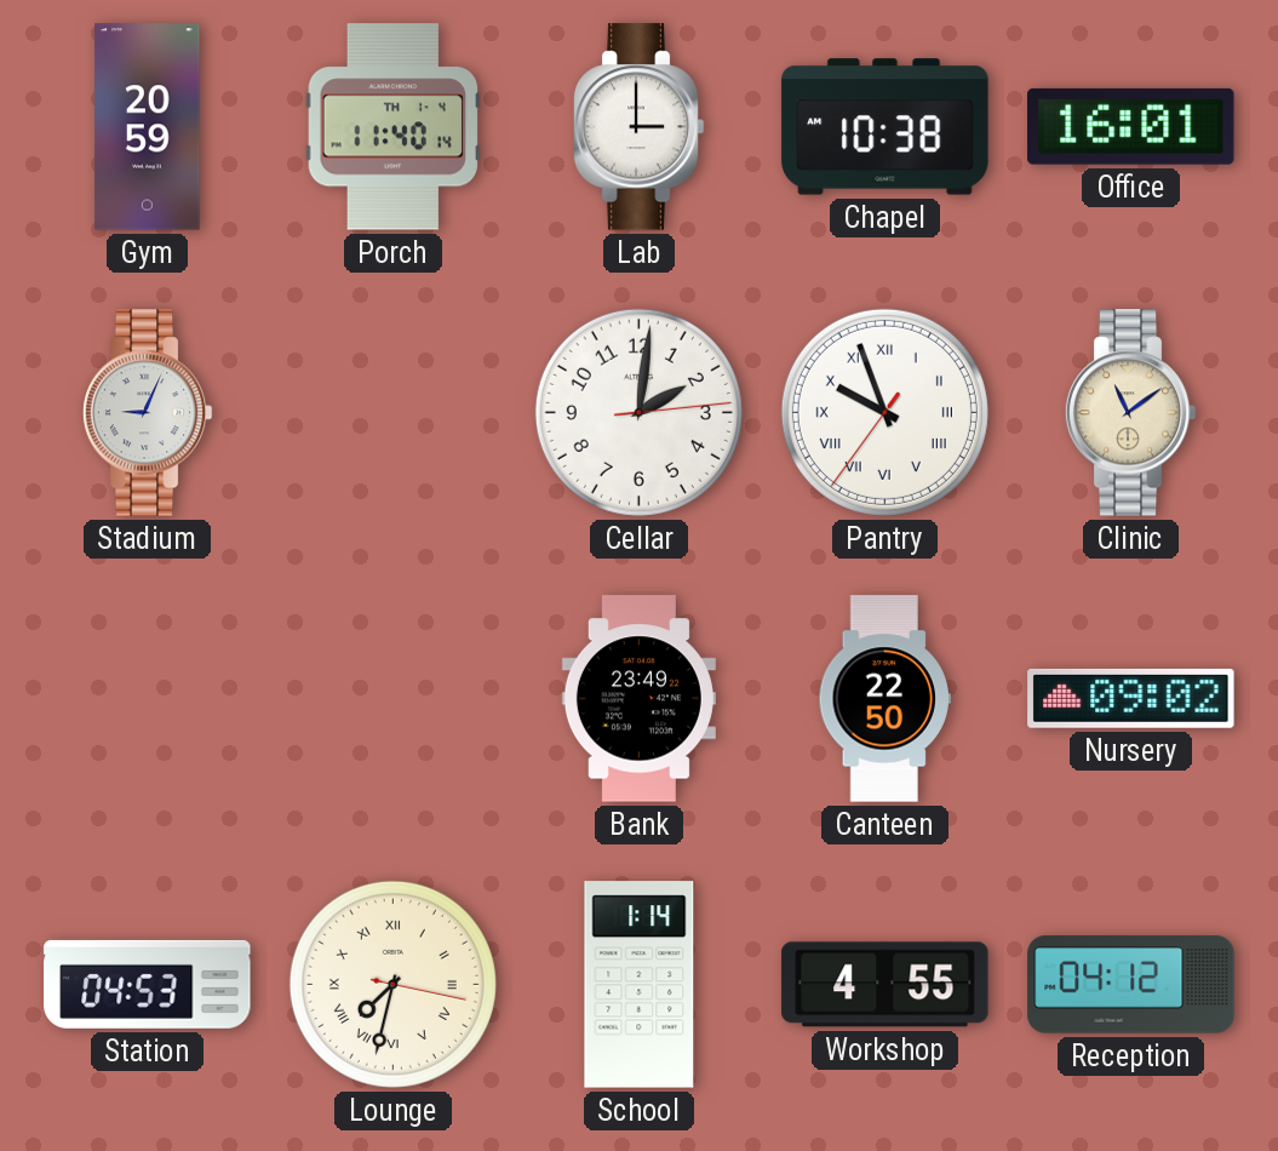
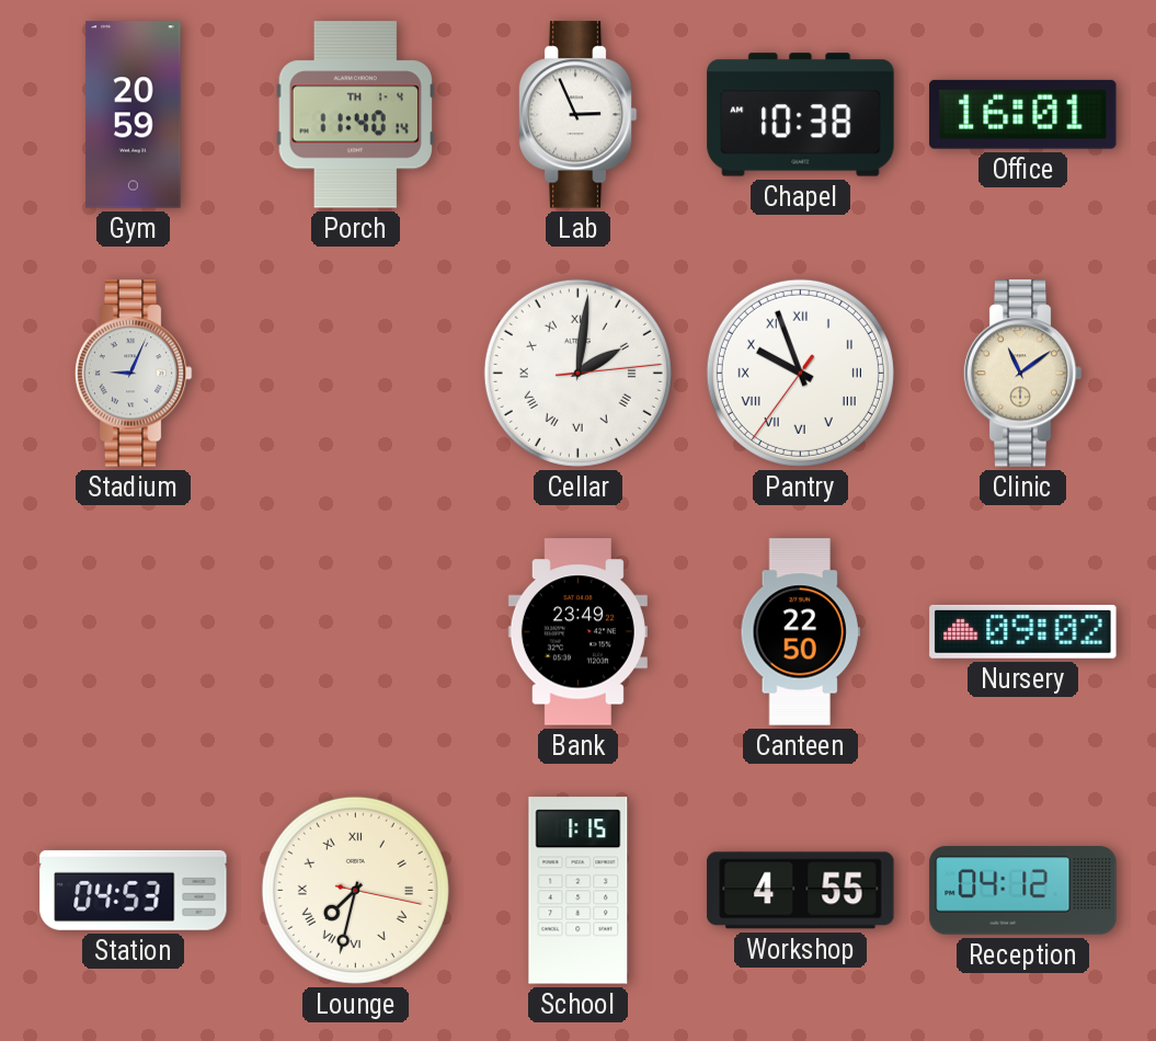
Lab: 3:00 -> 2:56
Cellar numerals: Arabic -> Roman
School: 1:14 -> 1:15
